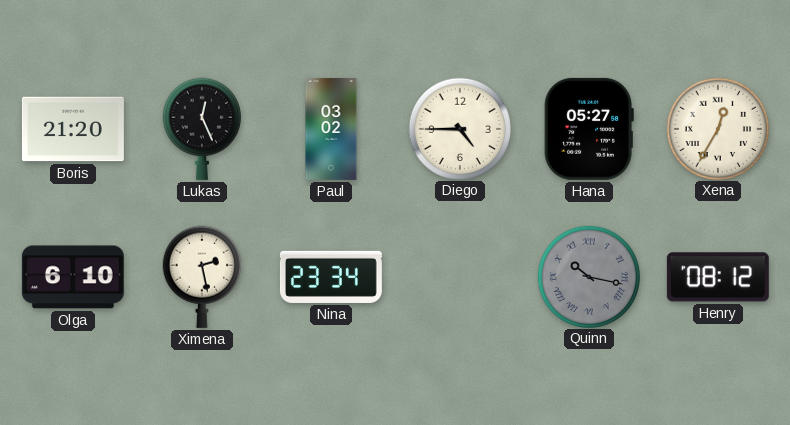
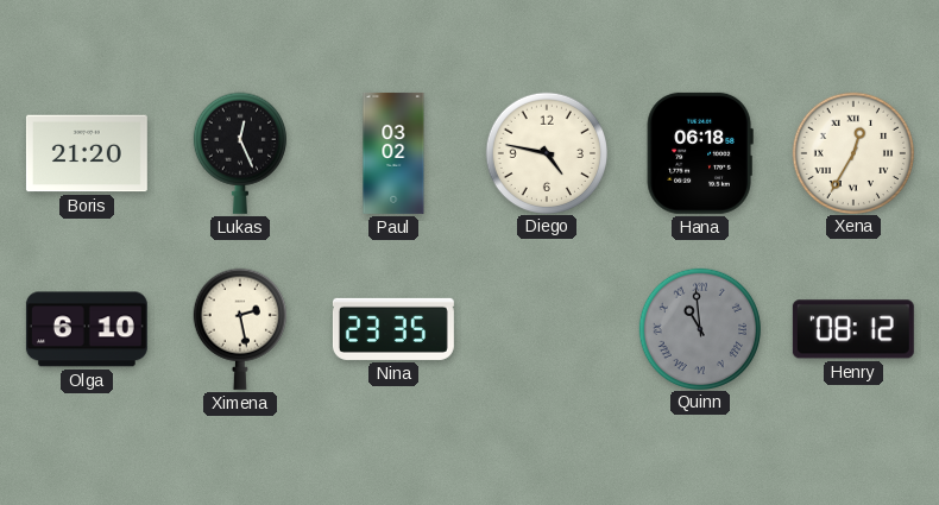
Diego: 4:45 -> 4:47
Hana: 05:27 -> 06:18
Nina: 23:34 -> 23:35
Quinn: 10:17 -> 10:59
